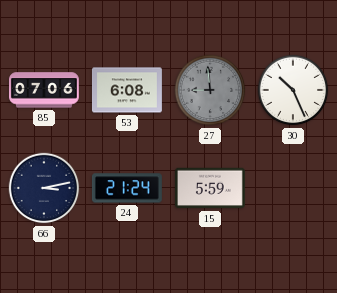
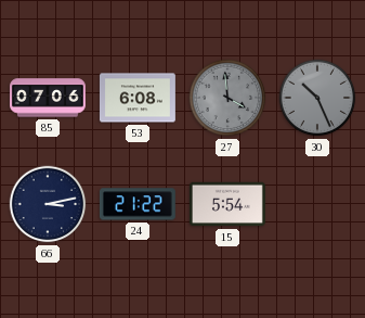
27: 8:59 -> 3:59
30 dial: white -> grey
24: 21:24 -> 21:22
15: 5:59 -> 5:54
